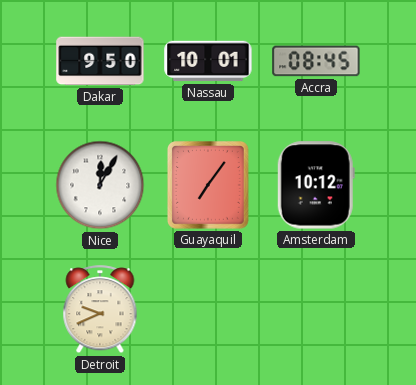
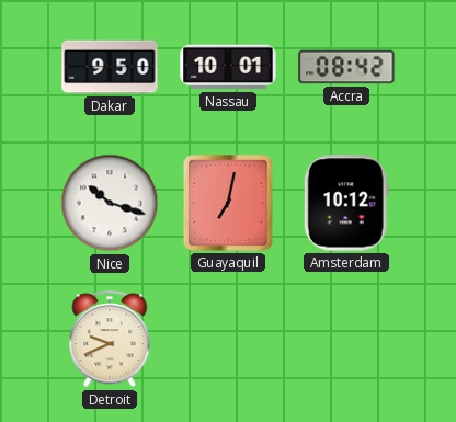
Accra: 08:45 -> 08:42
Nice: 12:05 -> 10:18
Guayaquil: 7:06 -> 7:02
